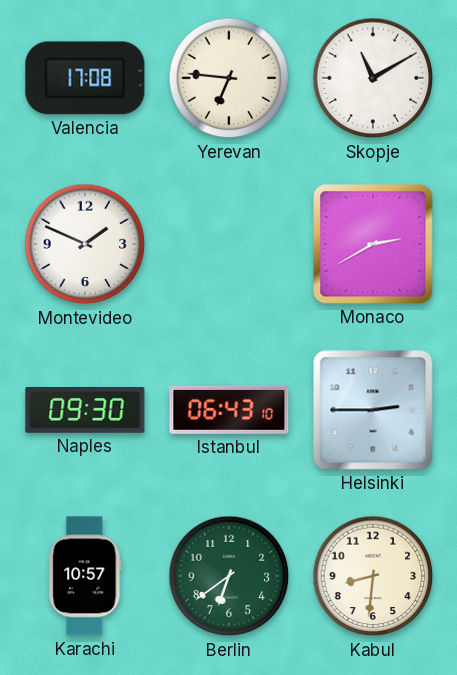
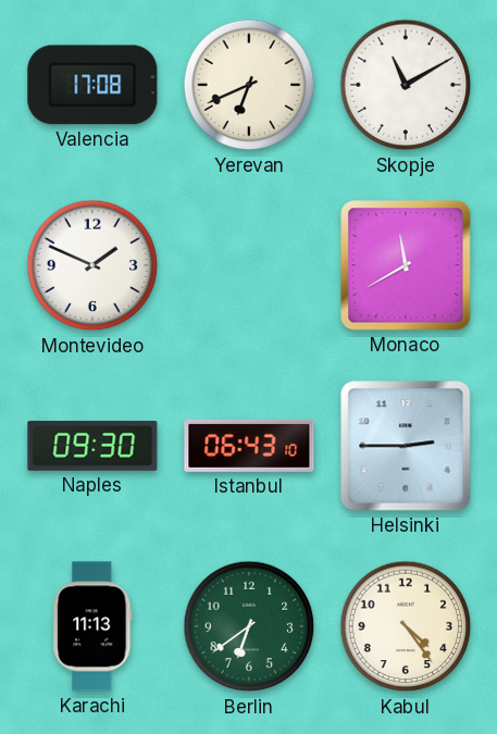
Yerevan: 6:46 -> 6:41
Monaco: 2:40 -> 11:40
Karachi: 10:57 -> 11:13
Kabul: 8:31 -> 4:24
